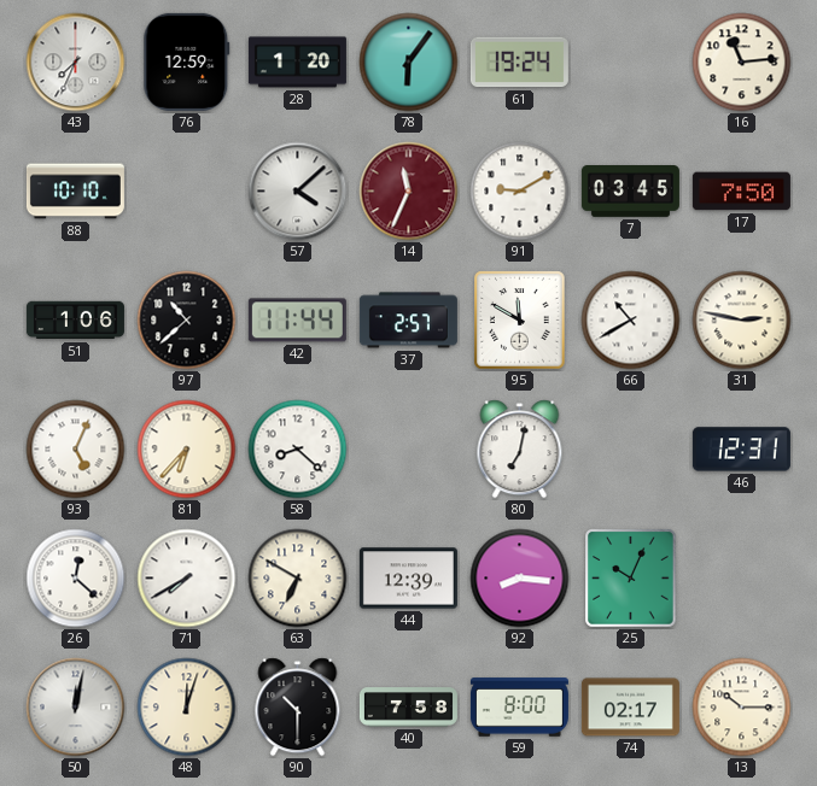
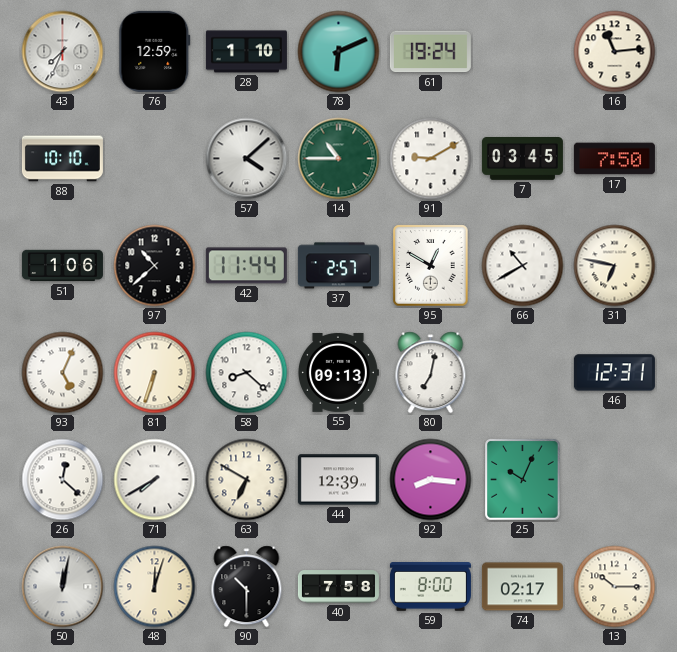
28: 1:20 -> 1:10
78: 6:06 -> 6:11
14: 11:34 -> 10:45
14 dial: burgundy -> green
95: 11:50 -> 12:50
31: 2:47 -> 6:47
81: 6:37 -> 6:33
55: none -> 09:13
